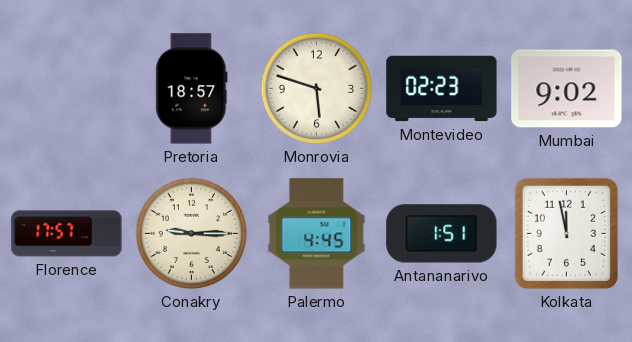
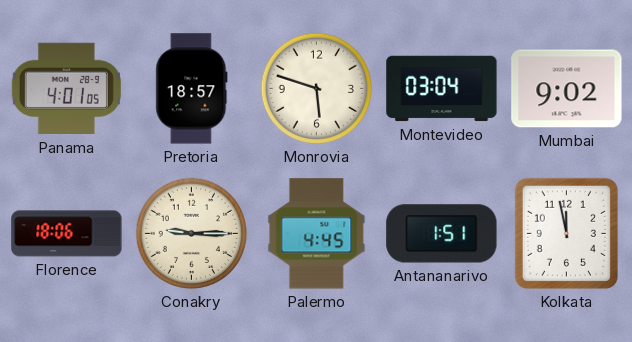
Panama: none -> 4:01
Montevideo: 02:23 -> 03:04
Florence: 17:57 -> 18:06
